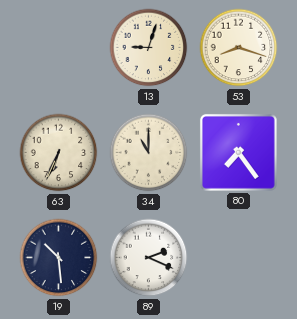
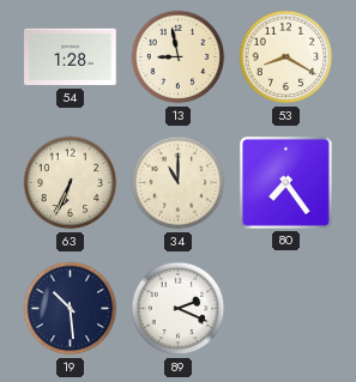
54: none -> 1:28
13: 9:03 -> 8:58
53: 8:18 -> 8:20
